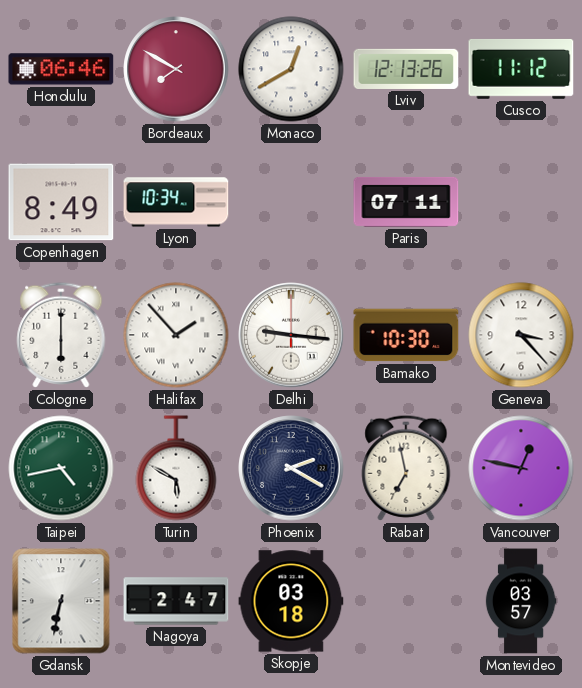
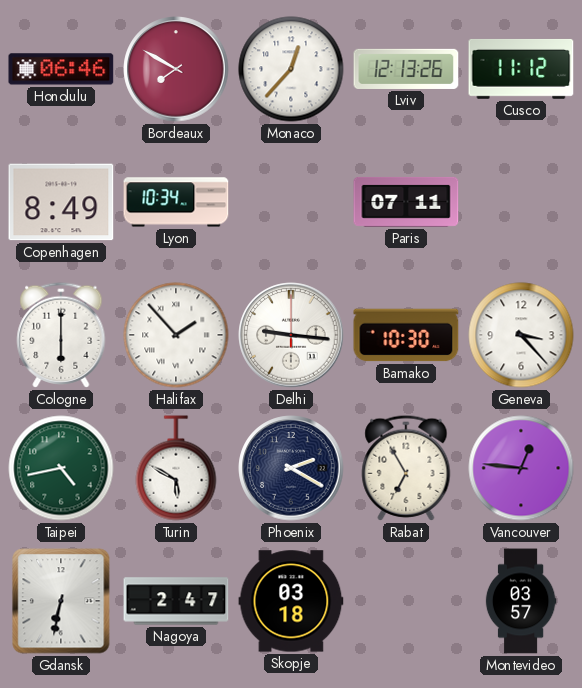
Monaco: 12:40 -> 12:37
Rabat: 6:58 -> 6:55
Vancouver: 12:47 -> 12:46
